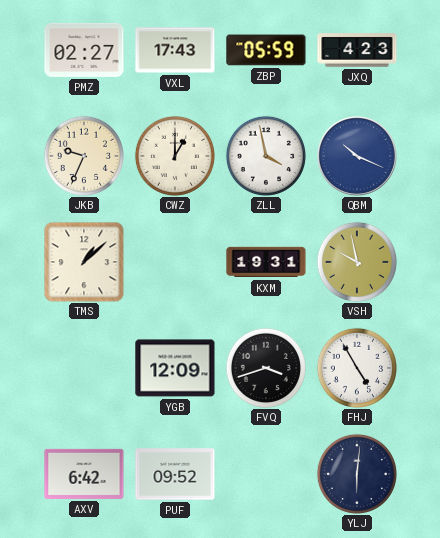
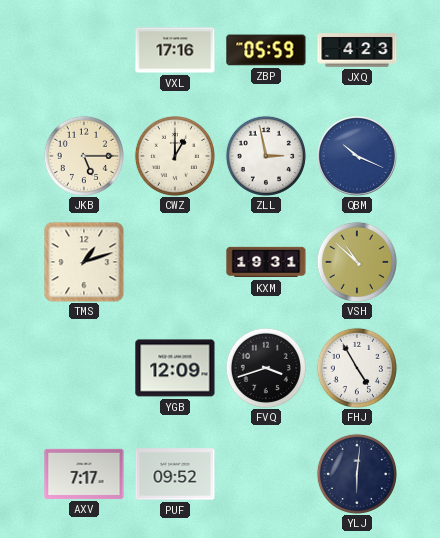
PMZ: 02:27 -> none
VXL: 17:43 -> 17:16
JKB: 9:34 -> 5:15
ZLL: 3:58 -> 2:58
TMS: 1:08 -> 1:12
VSH: 9:58 -> 10:52
AXV: 6:42 -> 7:17
